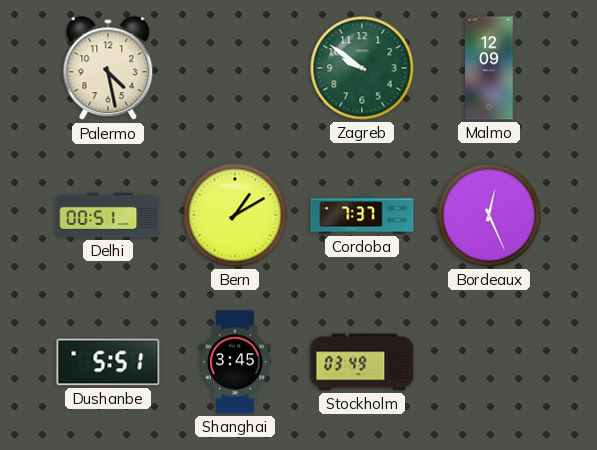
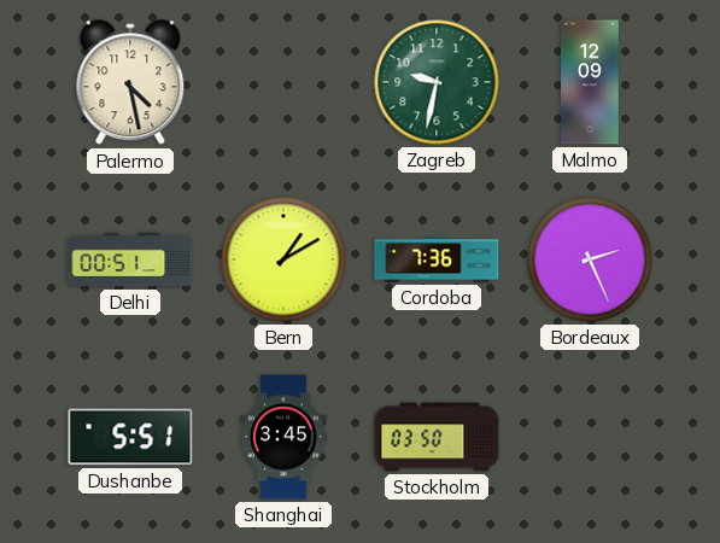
Zagreb: 9:51 -> 9:32
Cordoba: 7:37 -> 7:36
Bordeaux: 12:26 -> 2:26
Stockholm: 03:49 -> 03:50
